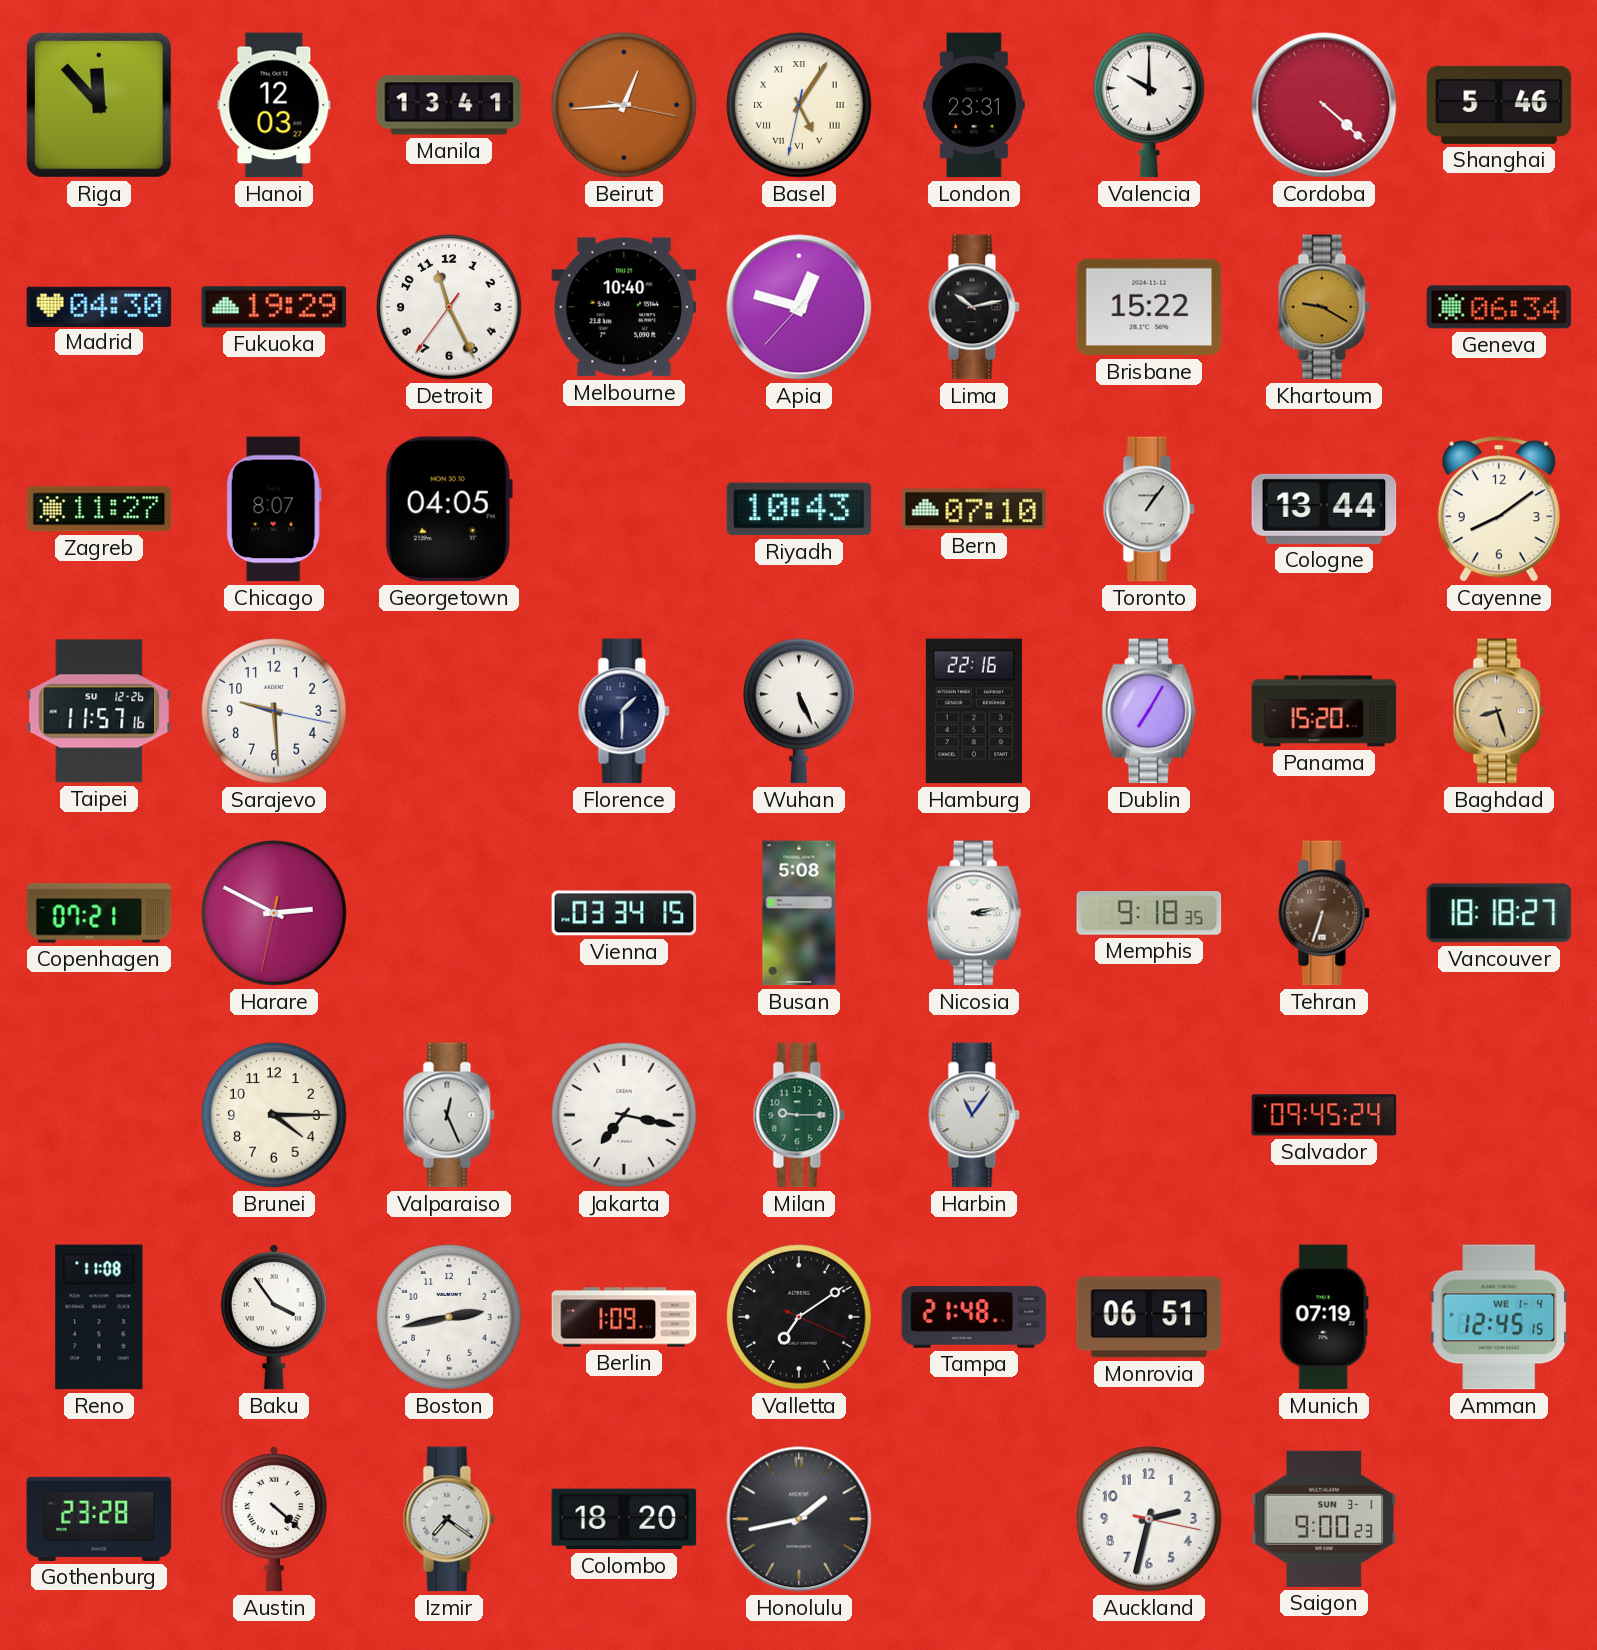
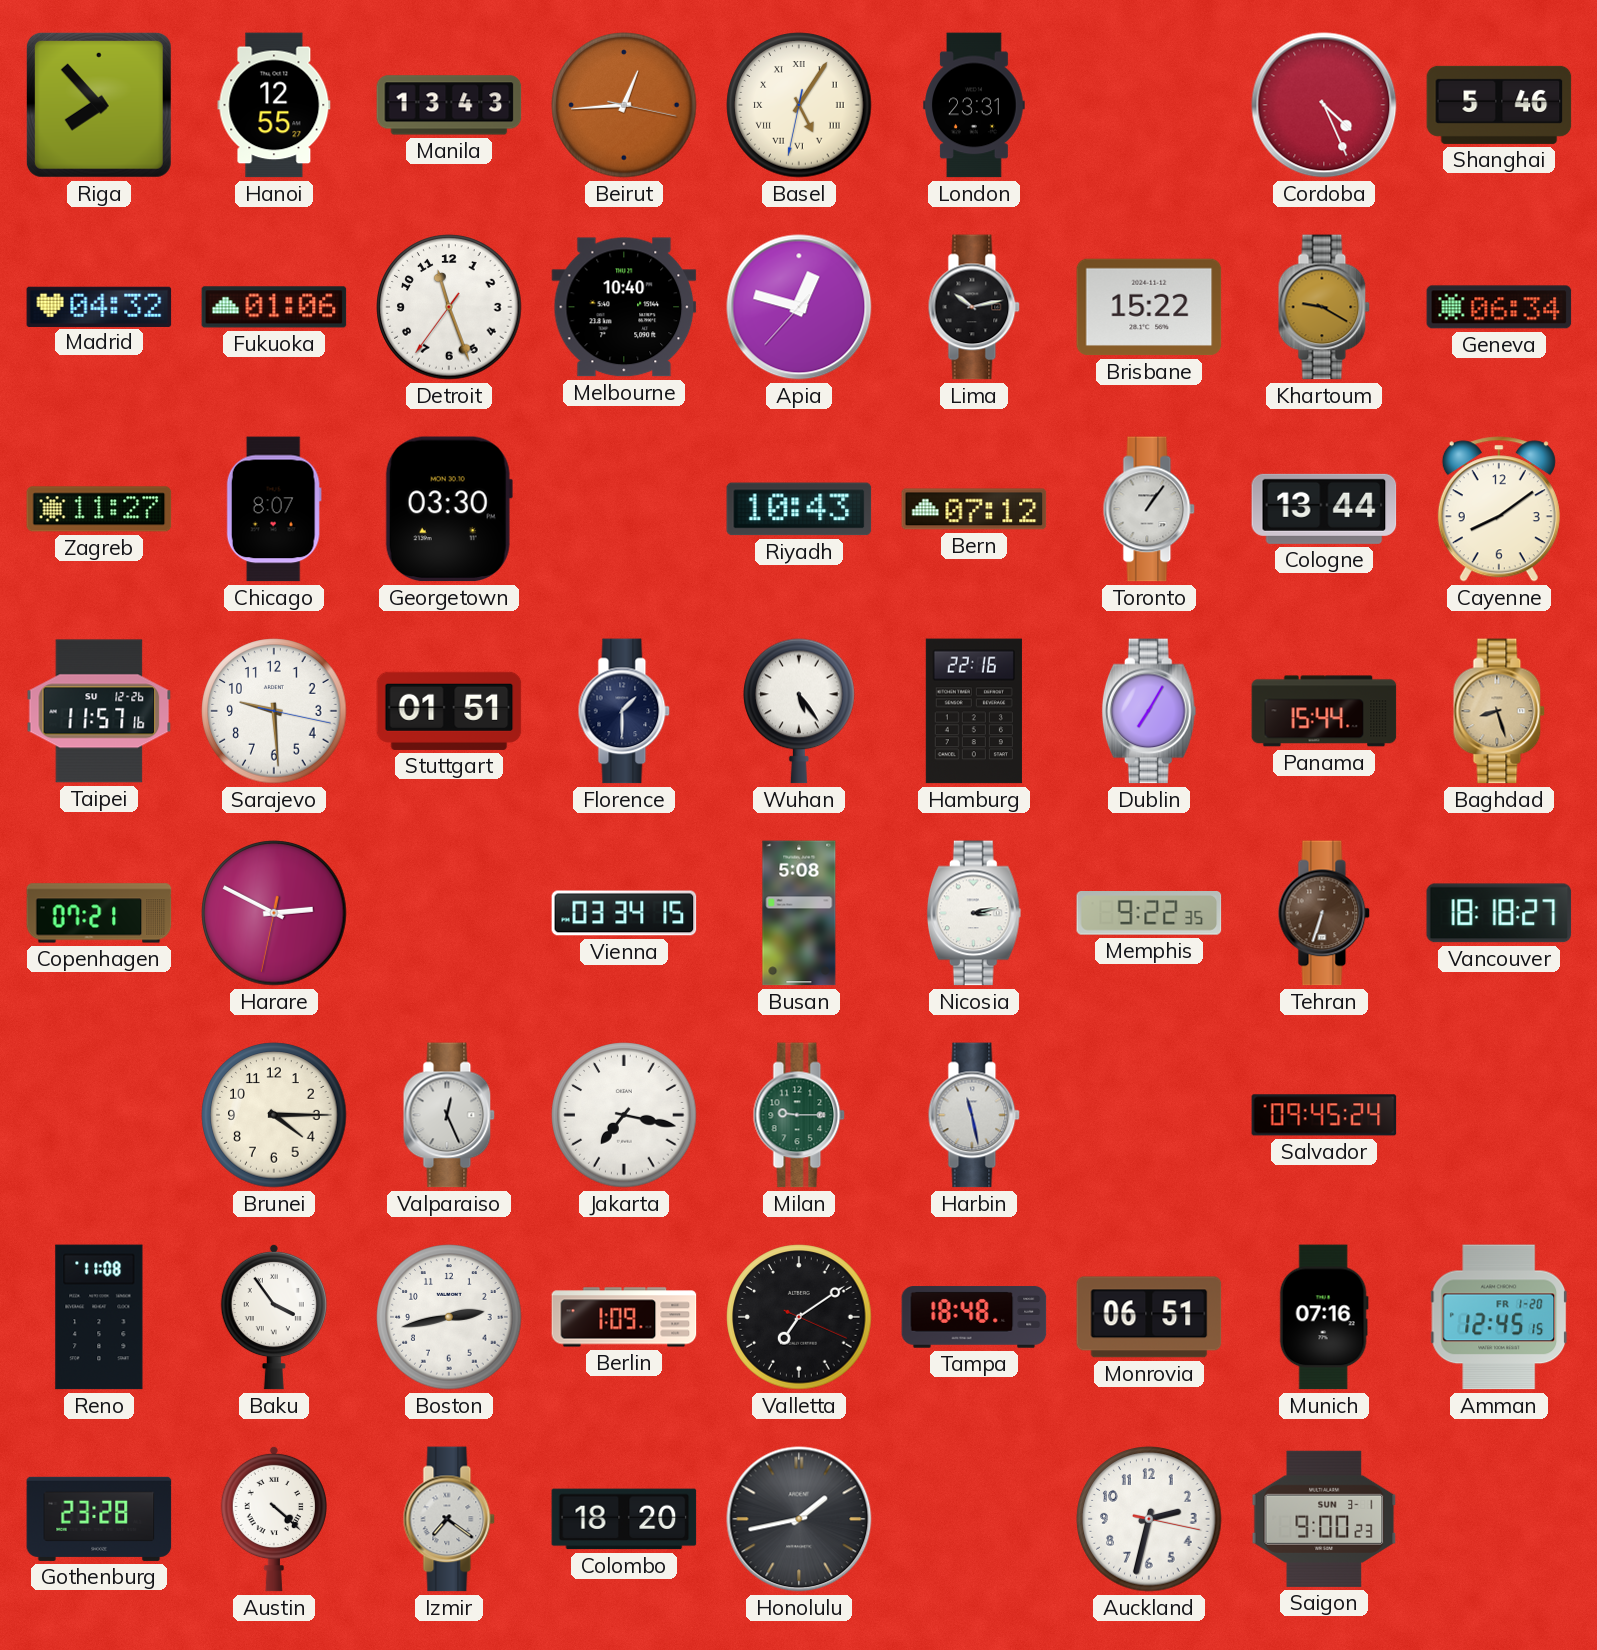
Riga: 11:53 -> 7:53
Hanoi: 12:03 -> 12:55
Manila: 13:41 -> 13:43
Valencia: 10:00 -> none
Cordoba: 4:22 -> 4:26
Madrid: 04:30 -> 04:32
Fukuoka: 19:29 -> 01:06
Detroit: 11:25 -> 11:26
Georgetown: 04:05 -> 03:30
Bern: 07:10 -> 07:12
Stuttgart: none -> 01:51
Wuhan: 5:26 -> 5:24
Panama: 15:20 -> 15:44
Memphis: 9:18 -> 9:22
Harbin: 11:06 -> 11:28
Tampa: 21:48 -> 18:48
Munich: 07:19 -> 07:16
Amman date: WE 1-4 -> FR 1-20
